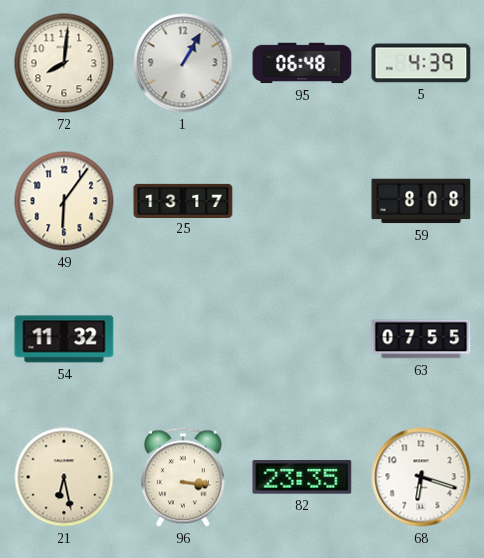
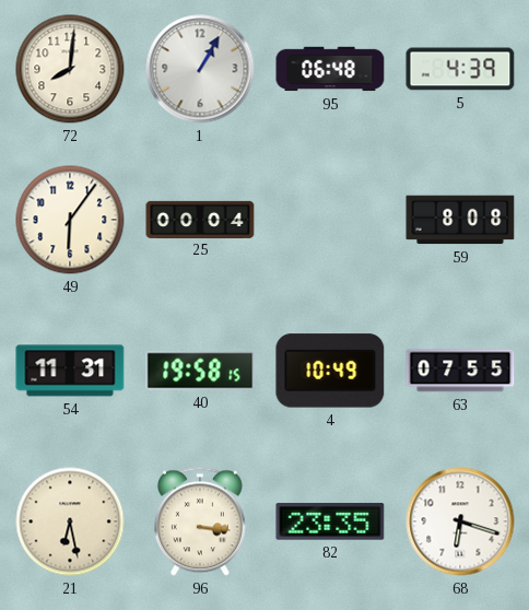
25: 13:17 -> 00:04
54: 11:32 -> 11:31
40: none -> 19:58
4: none -> 10:49
